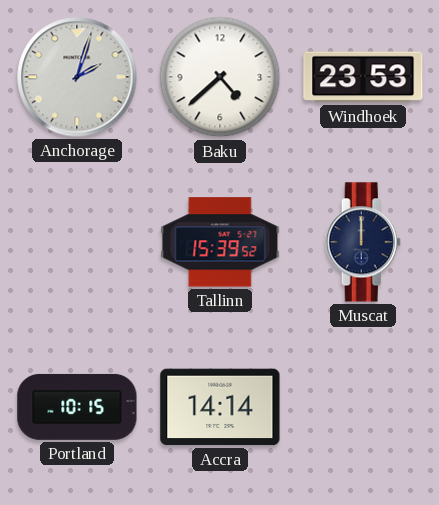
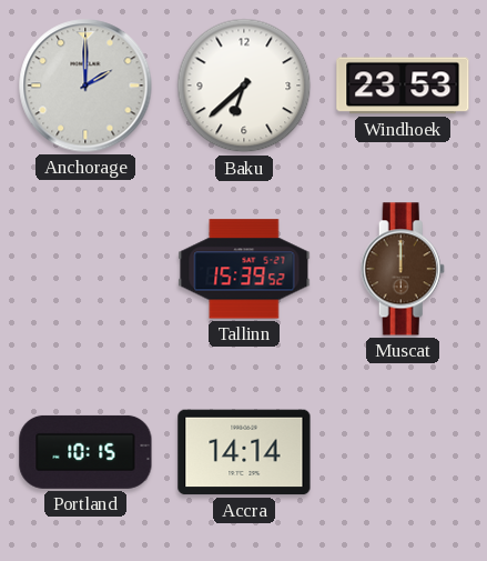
Anchorage: 2:03 -> 2:00
Baku: 4:38 -> 6:38
Muscat dial: navy -> brown
